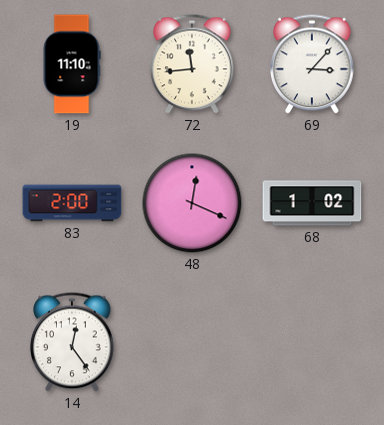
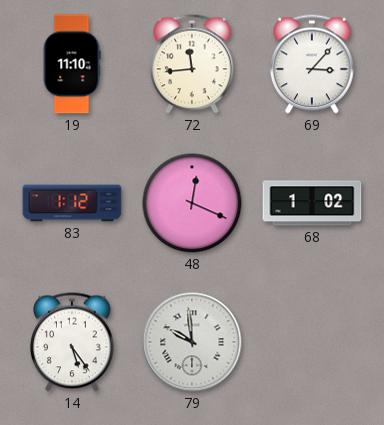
83: 2:00 -> 1:12
14: 12:24 -> 5:24
79: none -> 9:59
